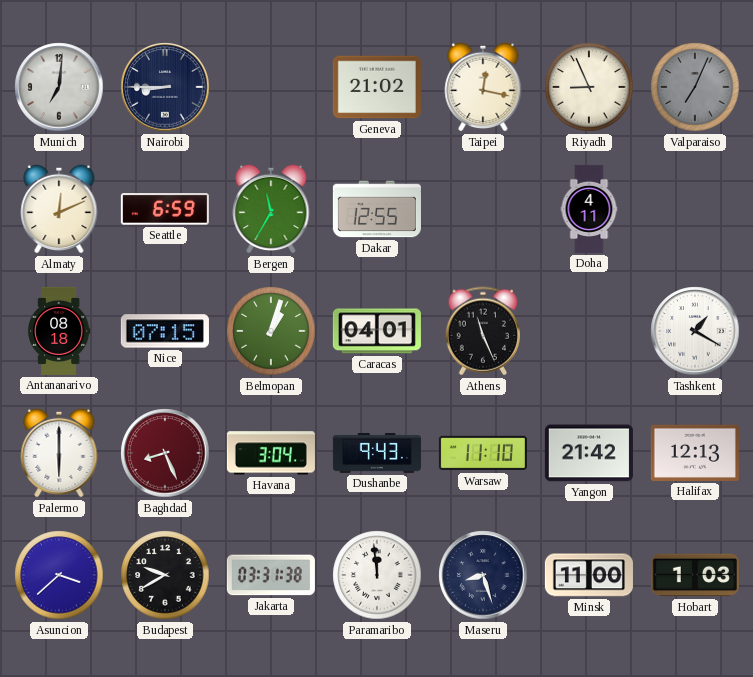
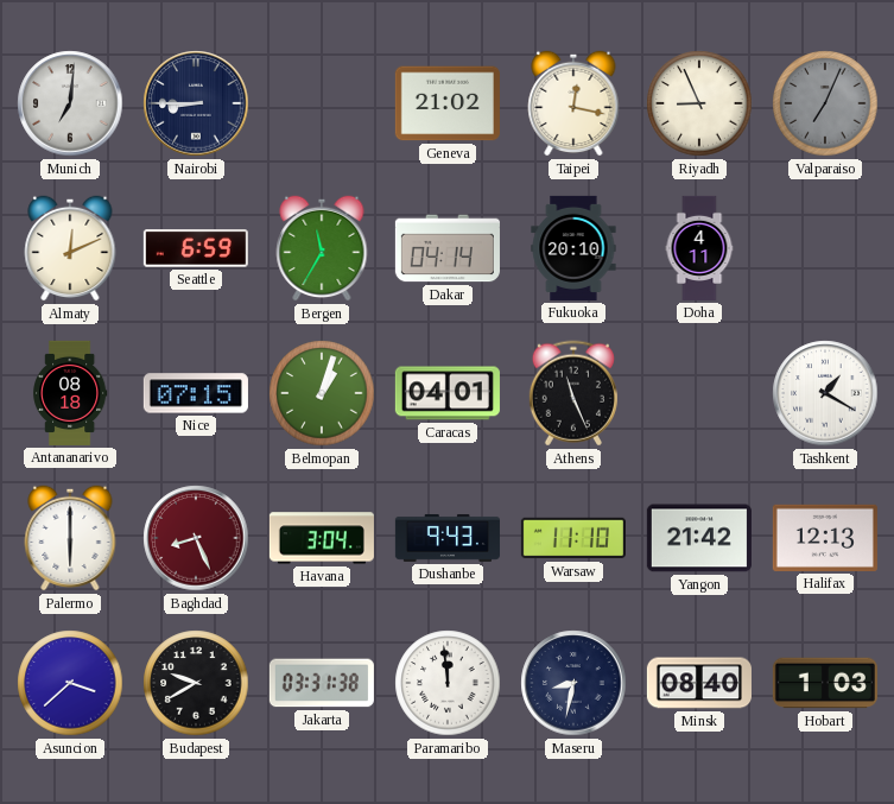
Dakar: 12:55 -> 04:14
Fukuoka: none -> 20:10
Maseru: 8:27 -> 8:32
Minsk: 11:00 -> 08:40
